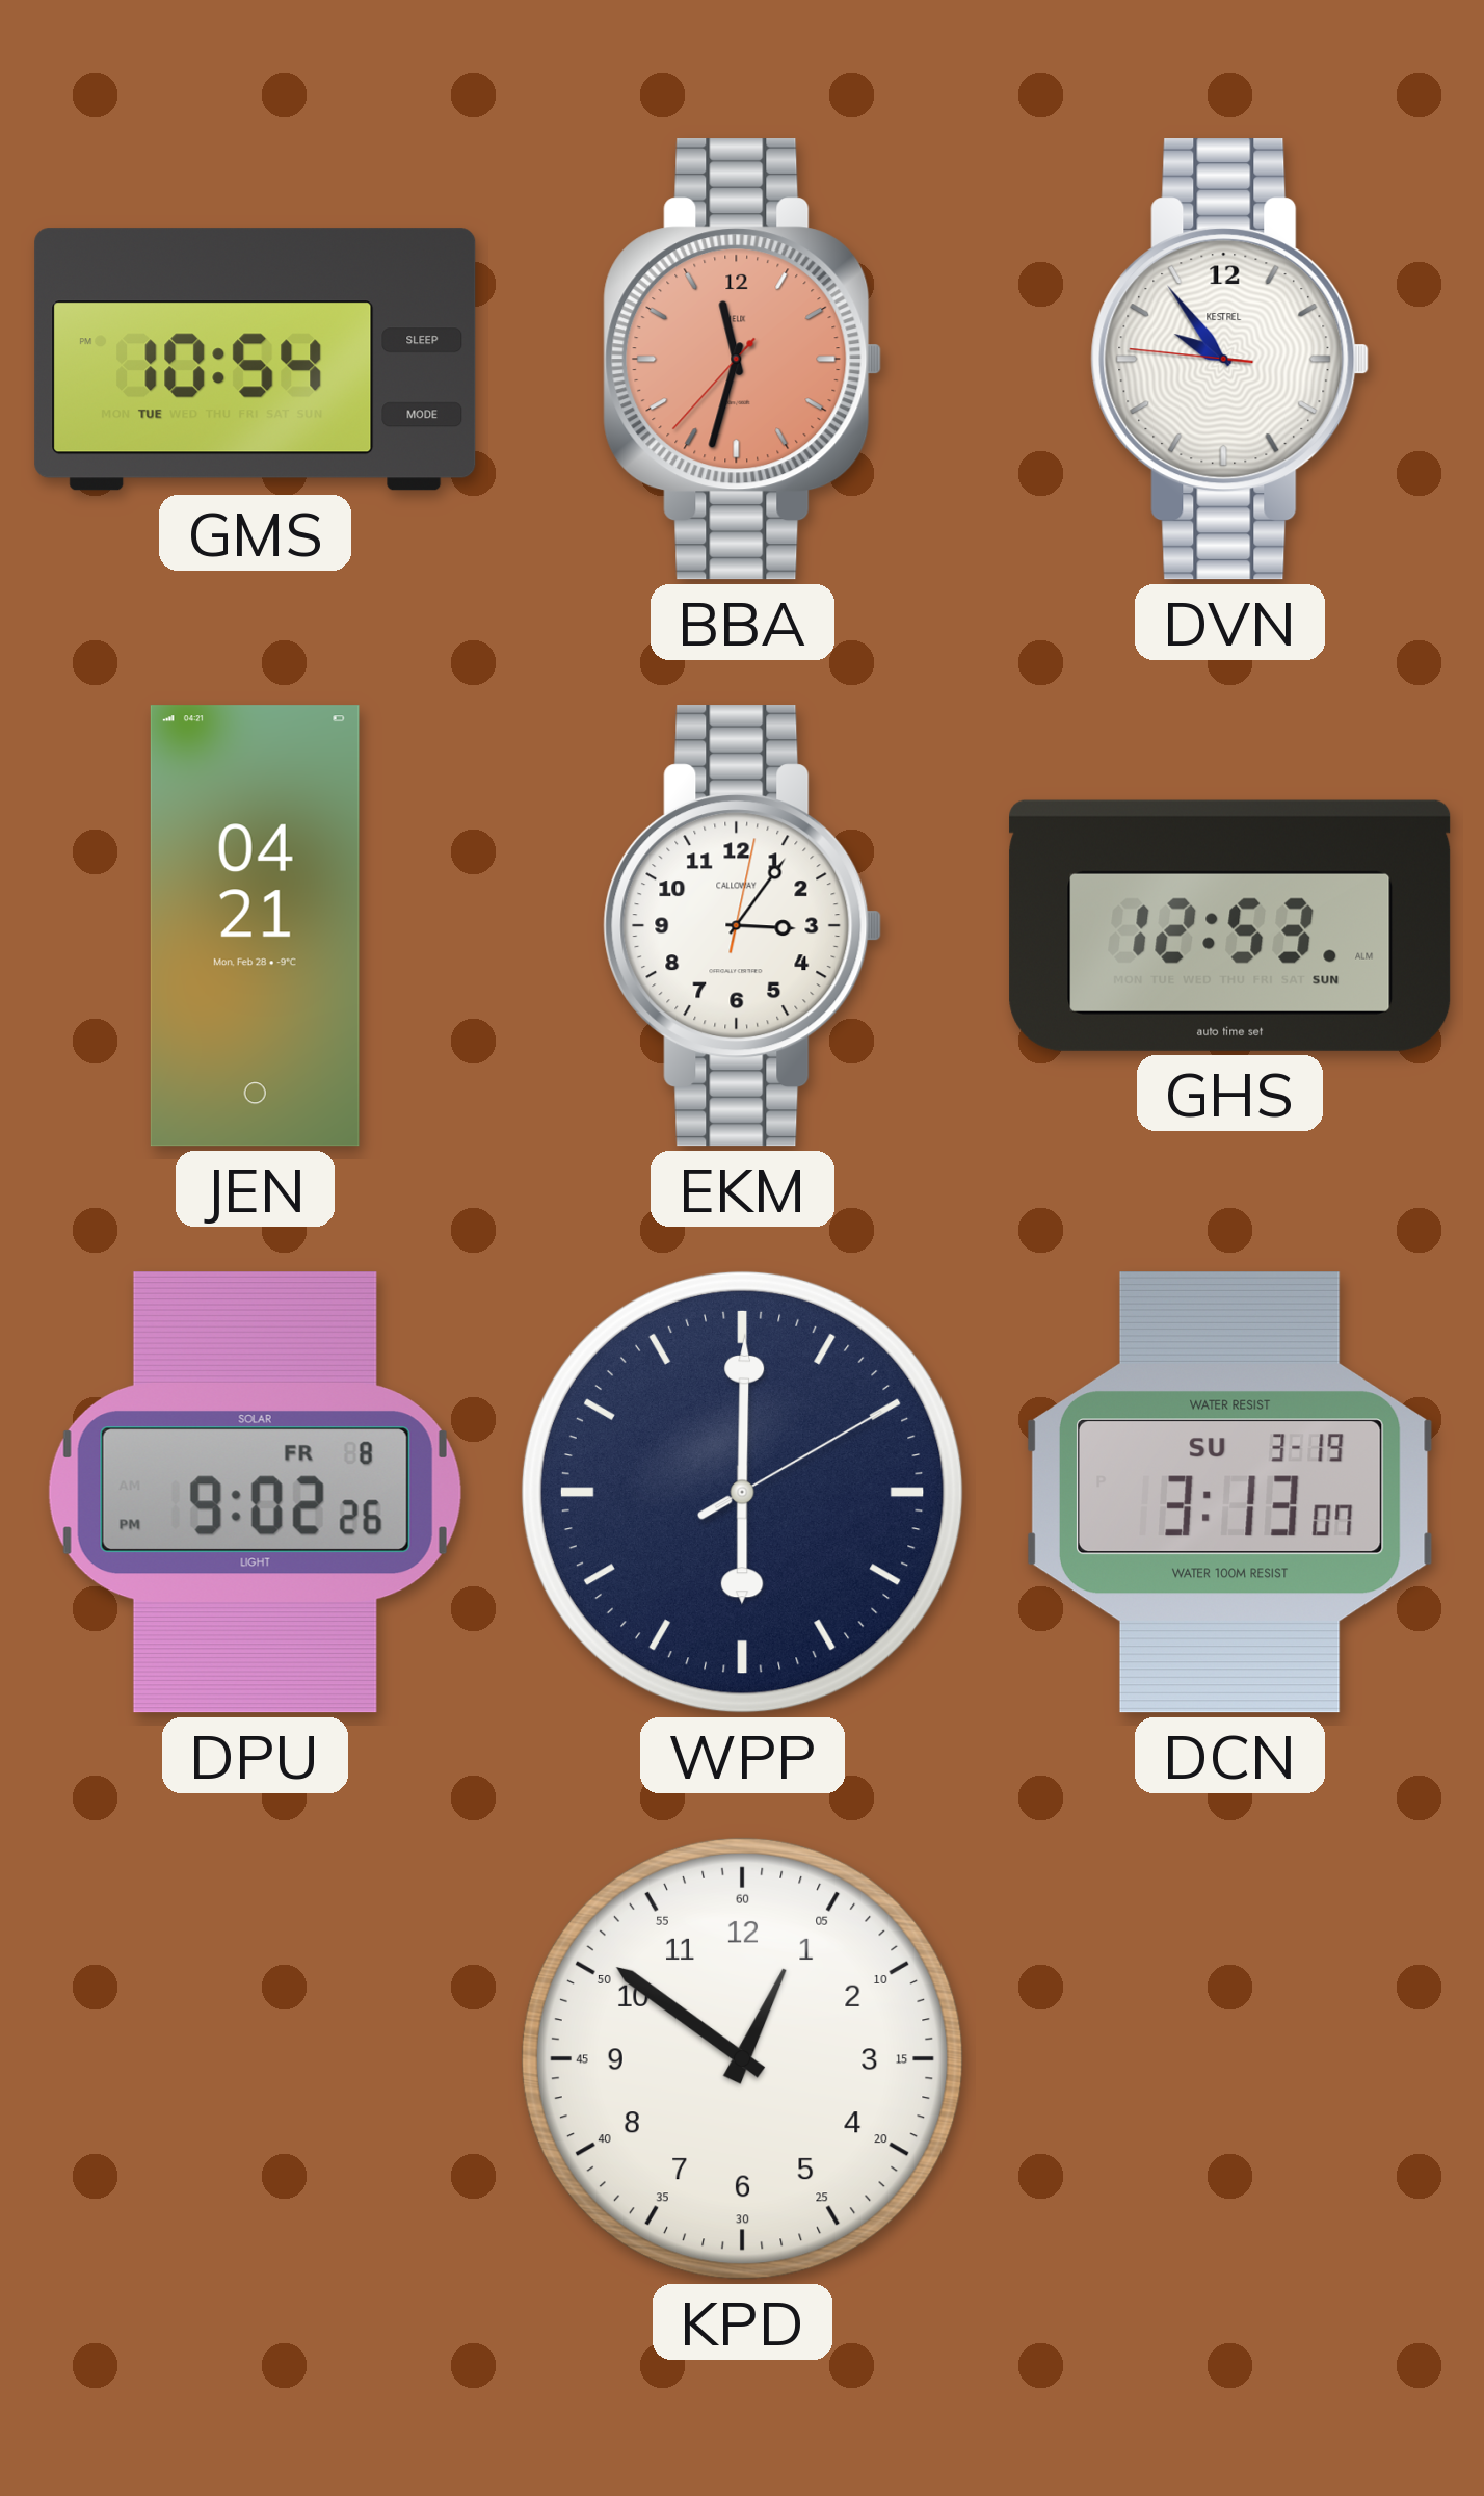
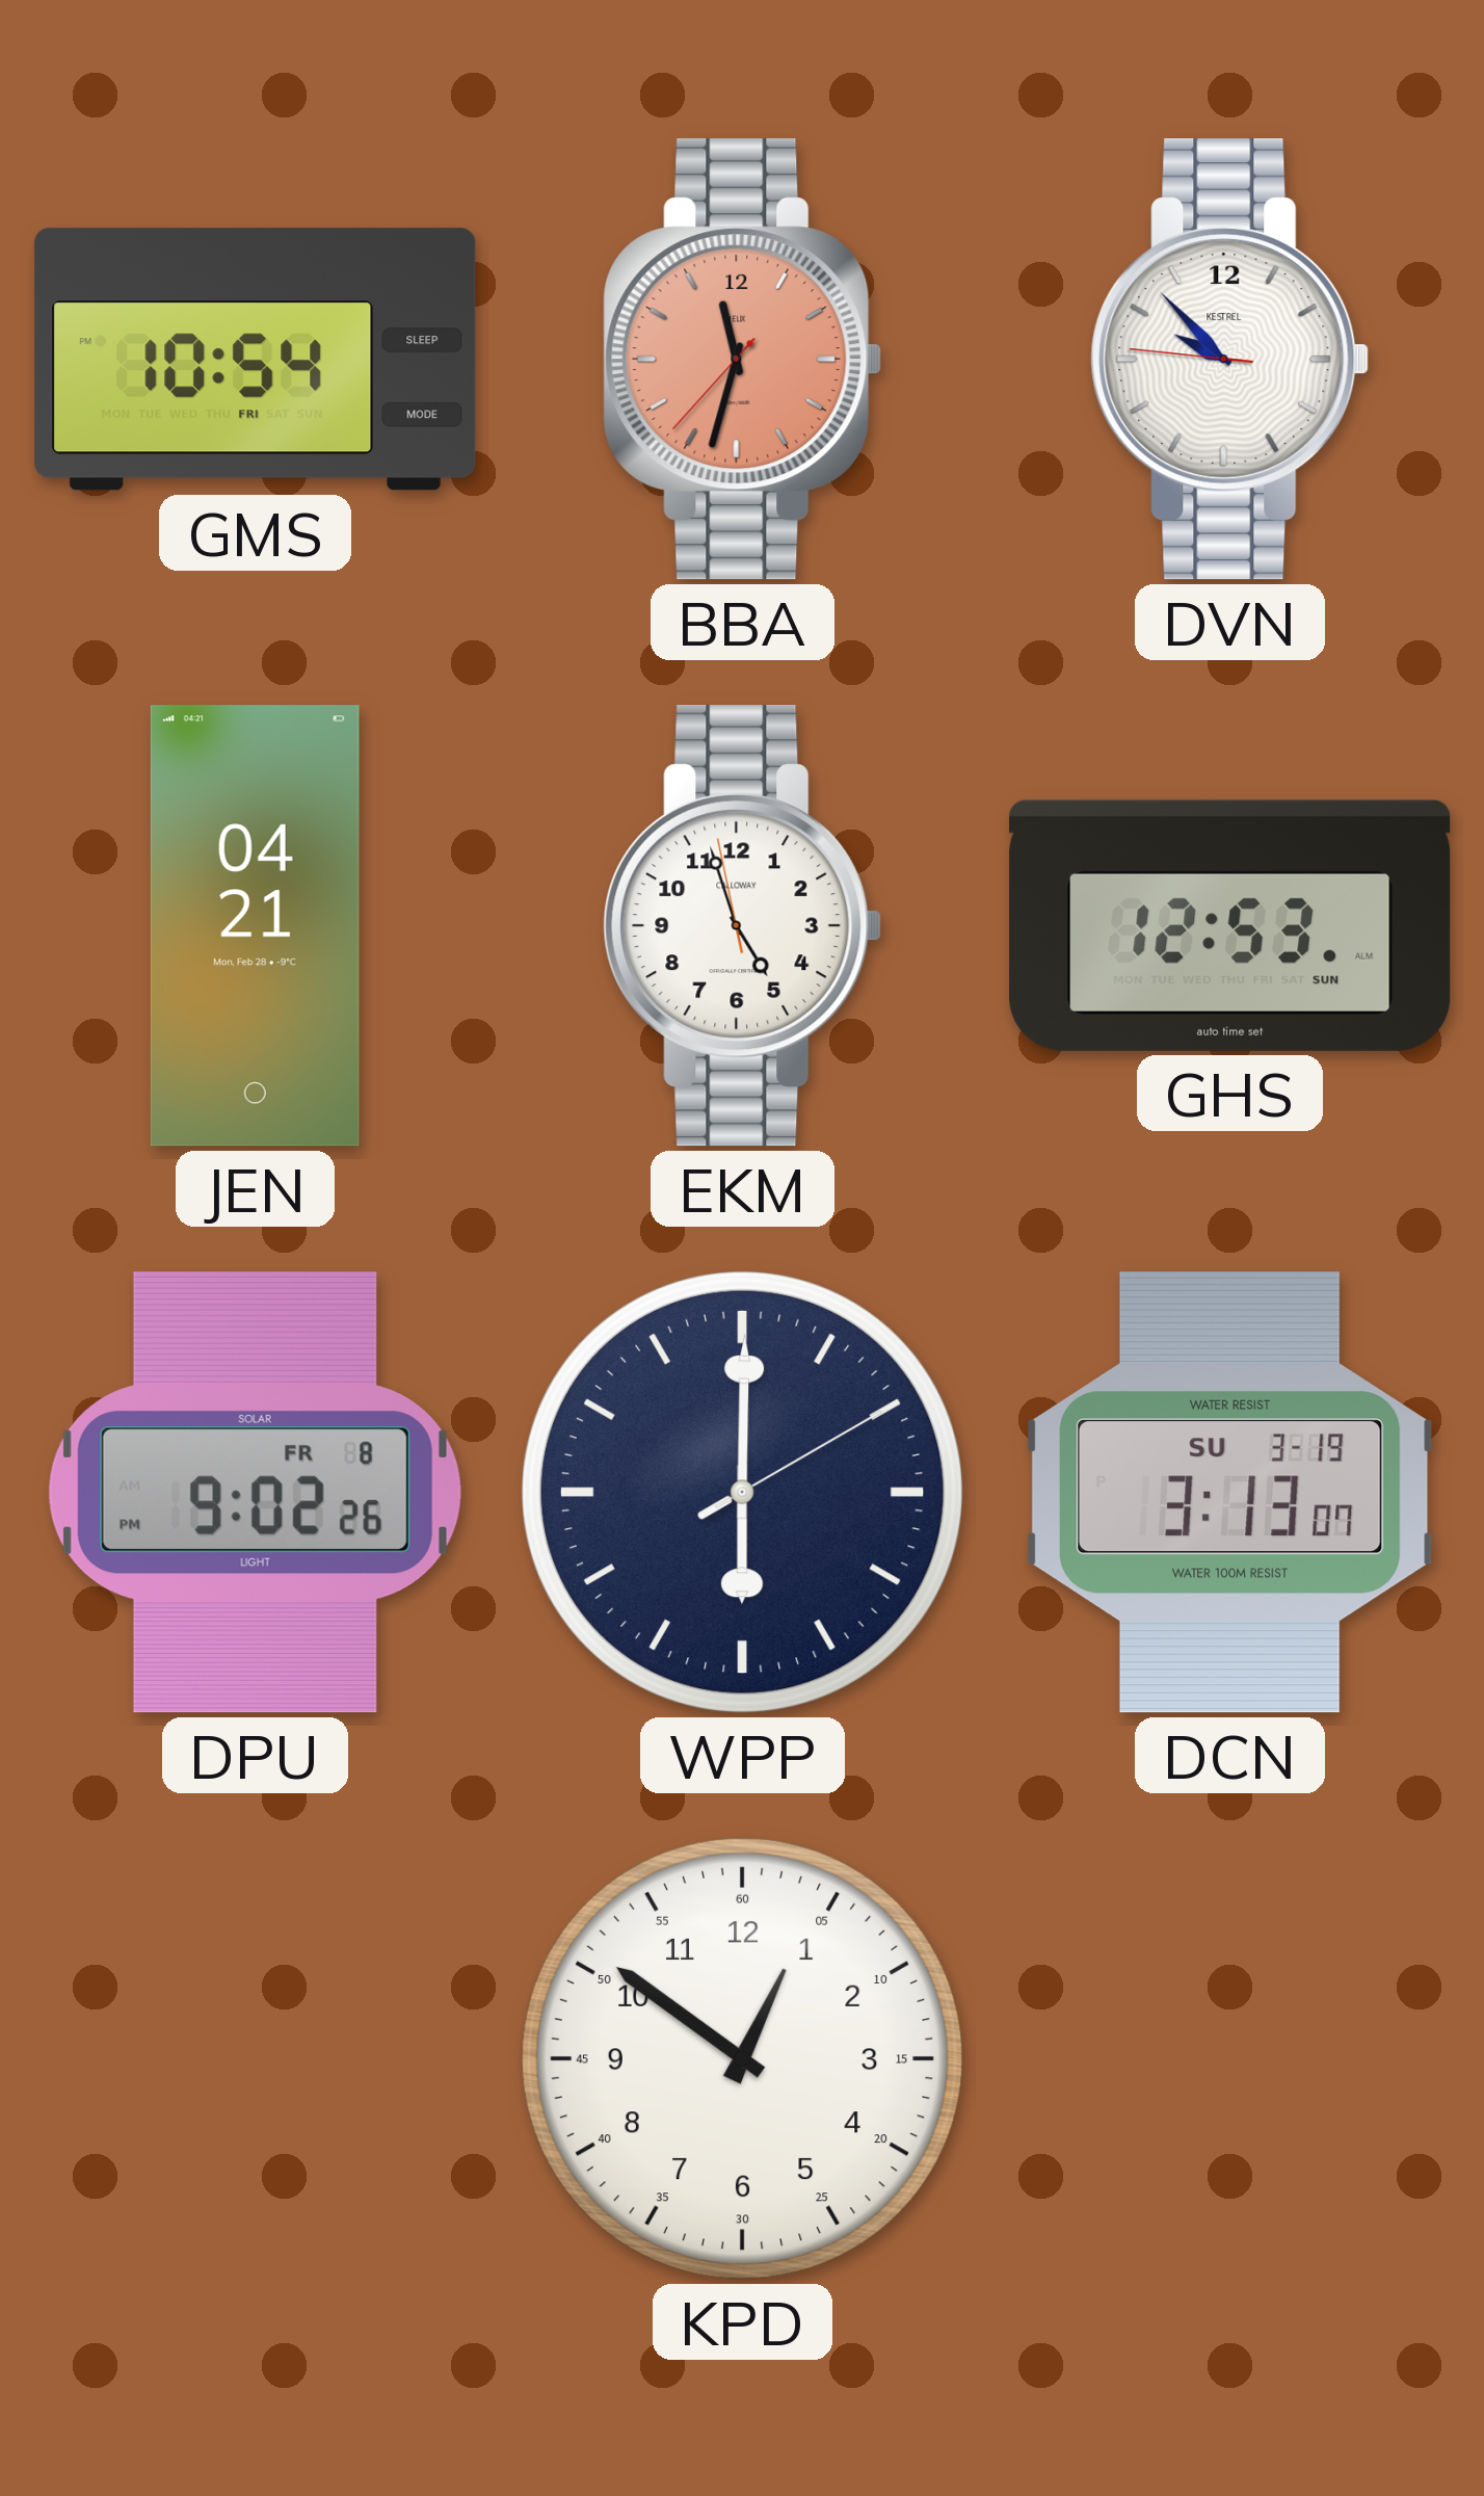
GMS date: TUE -> FRI
DVN: 9:53 -> 9:52
EKM: 3:06 -> 4:56
